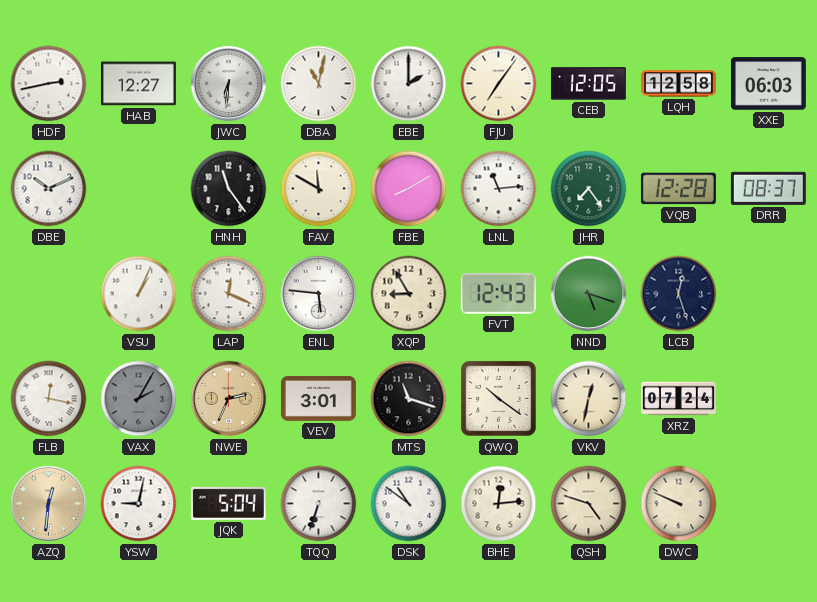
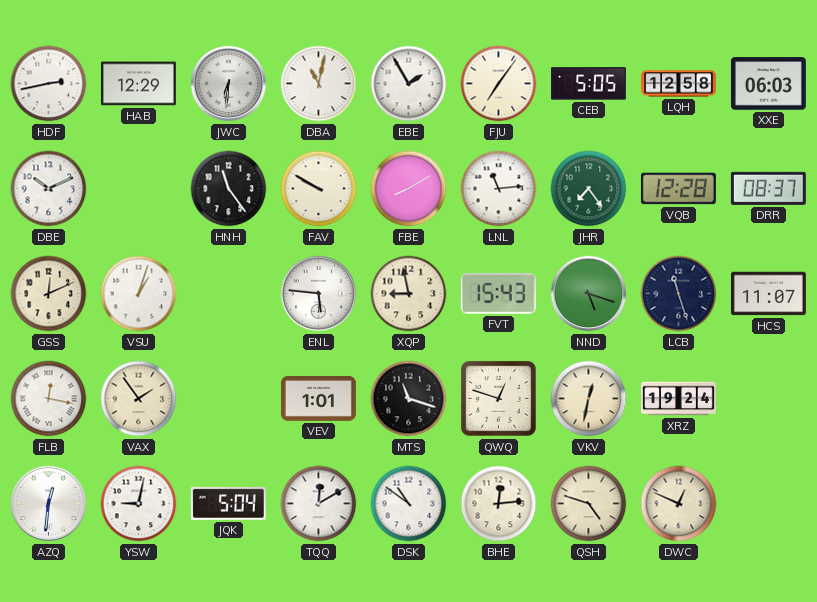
HAB: 12:27 -> 12:29
EBE: 2:00 -> 1:55
CEB: 12:05 -> 5:05
FAV: 11:50 -> 9:50
GSS: none -> 12:11
VSU: 1:04 -> 1:03
LAP: 12:19 -> none
XQP: 8:55 -> 8:58
FVT: 12:43 -> 15:43
LCB: 12:27 -> 11:27
HCS: none -> 11:07
VAX: 2:05 -> 1:54
VAX dial: grey -> cream
NWE: 2:34 -> none
VEV: 3:01 -> 1:01
QWQ: 10:21 -> 12:48
XRZ: 07:24 -> 19:24
AZQ dial: champagne -> white
TQQ: 6:33 -> 12:10
DWC: 9:49 -> 12:49
